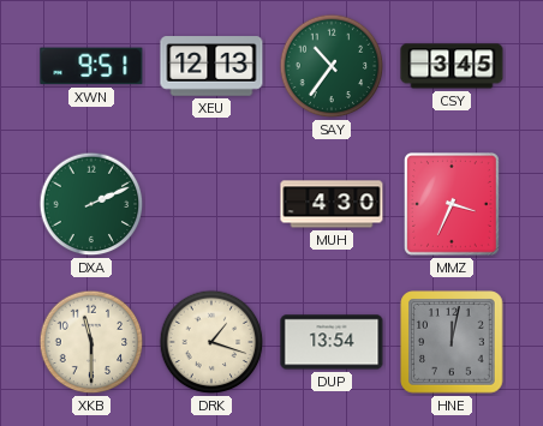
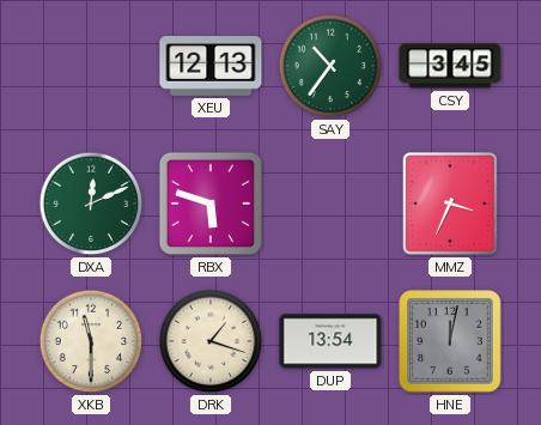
XWN: 9:51 -> none
DXA: 2:11 -> 12:11
RBX: none -> 5:48
MUH: 4:30 -> none
